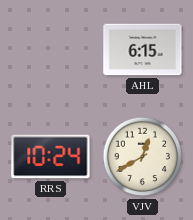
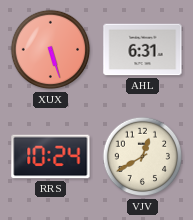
XUX: none -> 5:27
AHL: 6:15 -> 6:31
